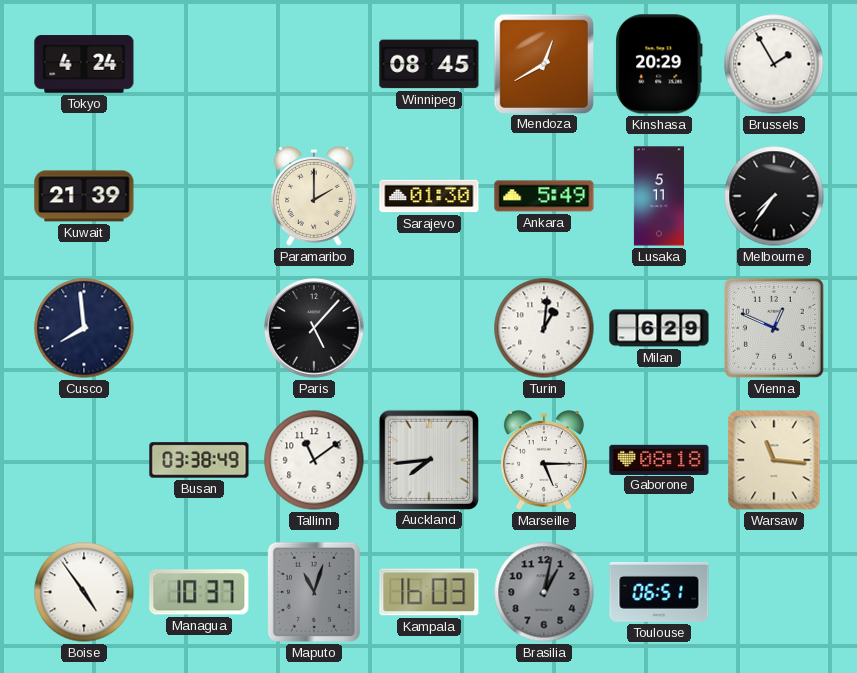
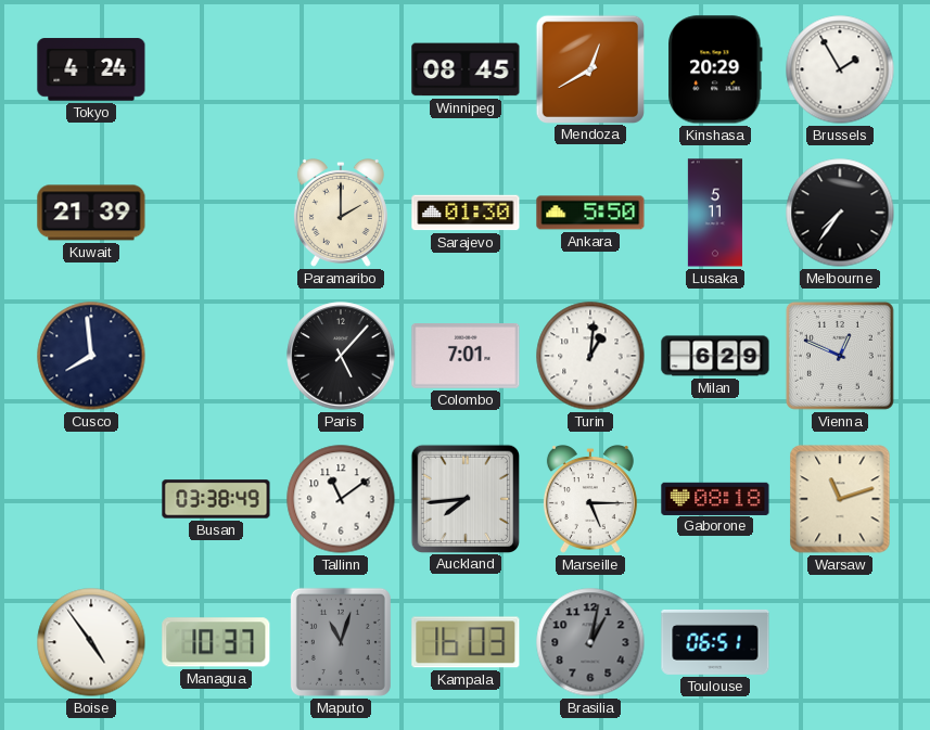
Ankara: 5:49 -> 5:50
Colombo: none -> 7:01
Warsaw: 11:16 -> 11:12
